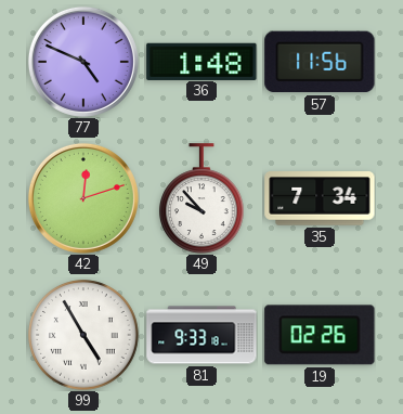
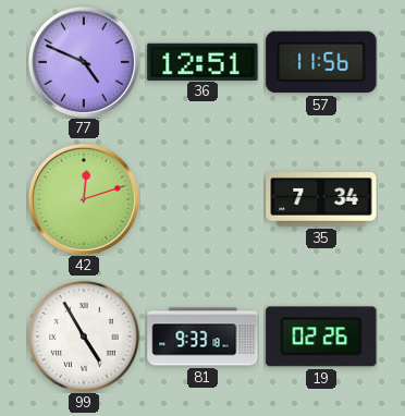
36: 1:48 -> 12:51
49: 9:53 -> none
